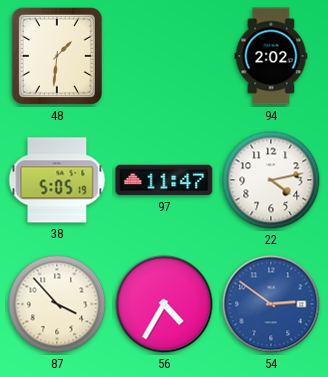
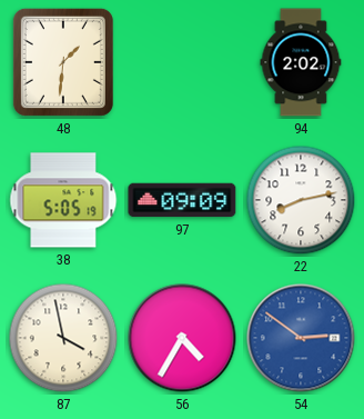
97: 11:47 -> 09:09
22: 4:13 -> 8:13
87: 3:53 -> 3:58
